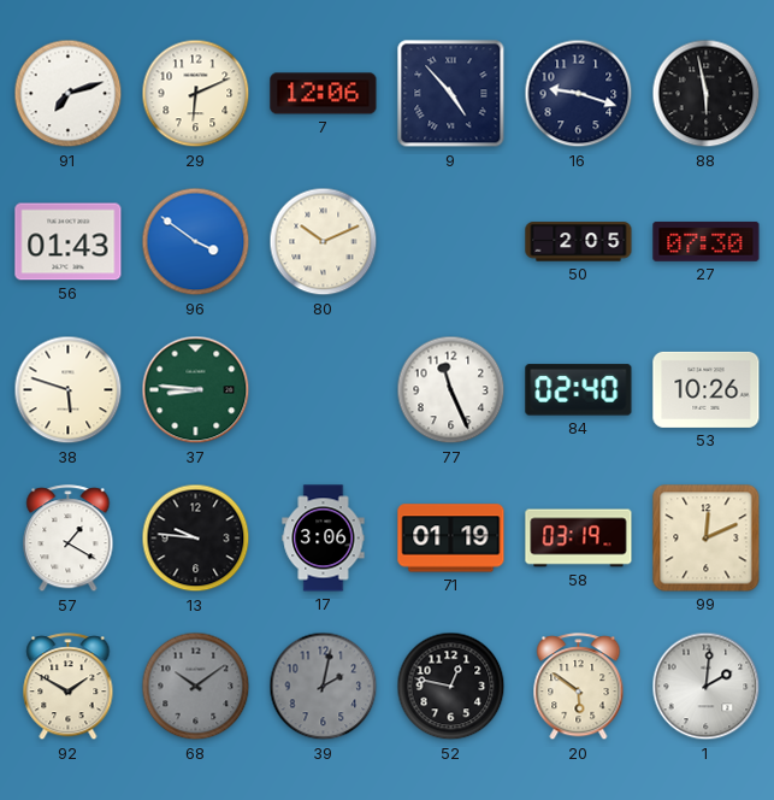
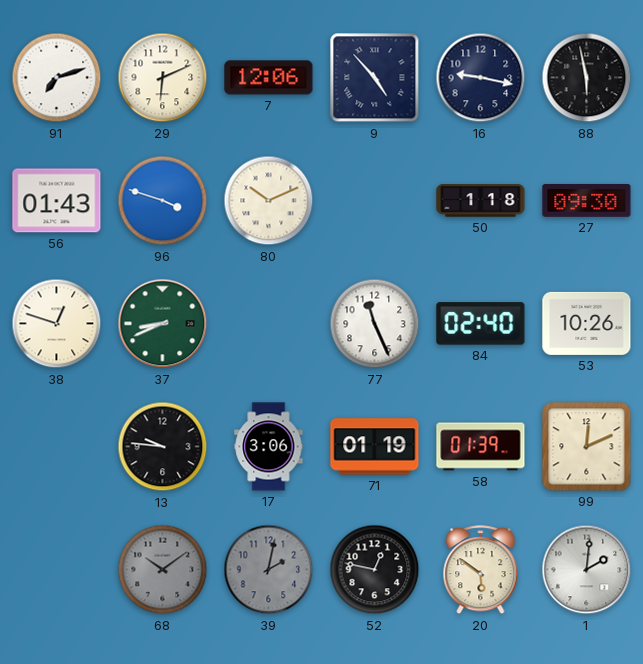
16: 9:18 -> 9:17
96: 3:51 -> 3:48
50: 2:05 -> 1:18
27: 07:30 -> 09:30
38: 5:48 -> 12:48
37: 8:46 -> 8:41
57: 1:20 -> none
58: 03:19 -> 01:39
92: 1:50 -> none
